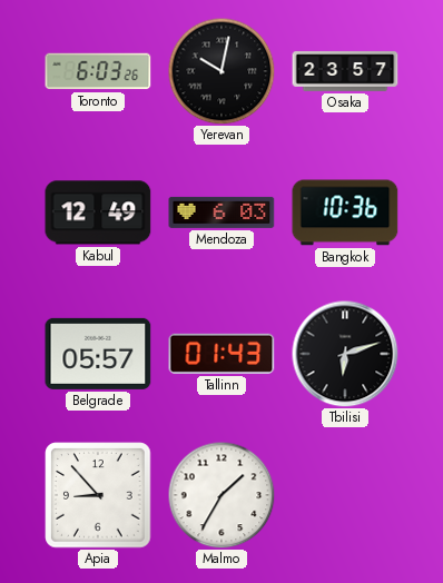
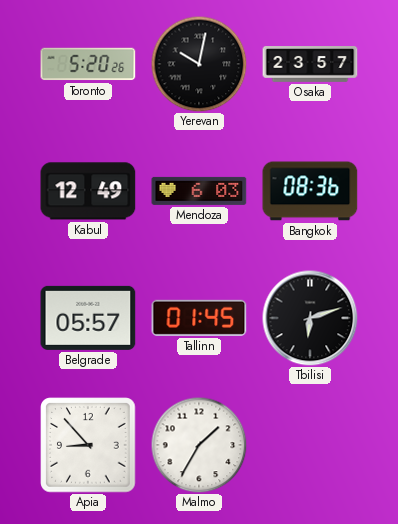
Toronto: 6:03 -> 5:20
Bangkok: 10:36 -> 08:36
Tallinn: 01:43 -> 01:45
